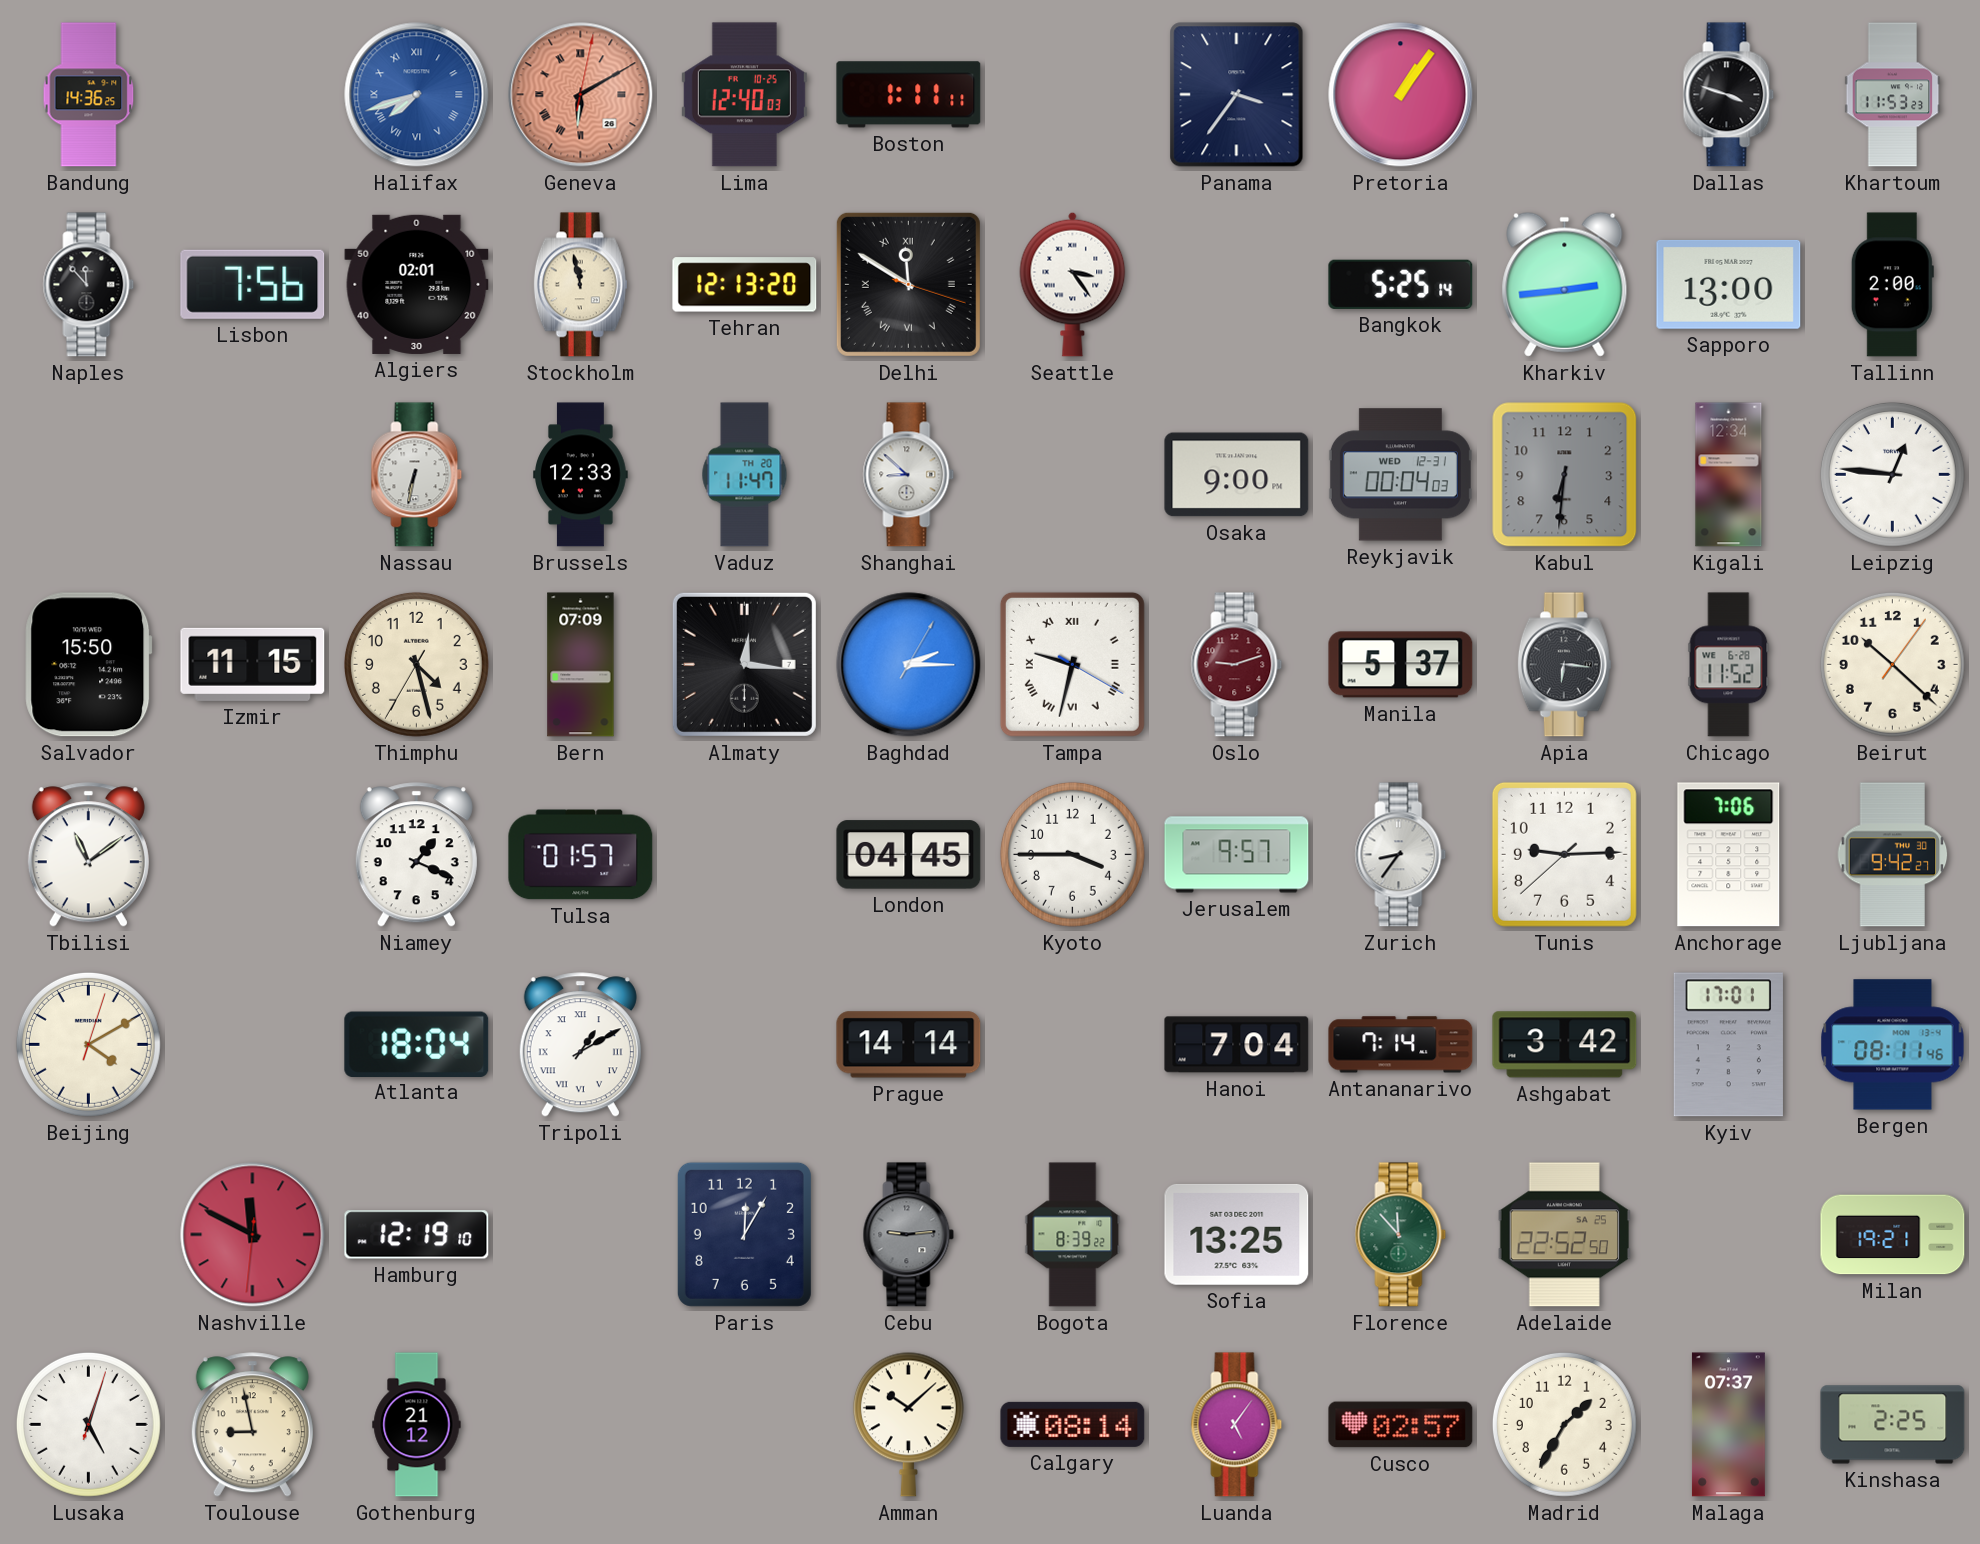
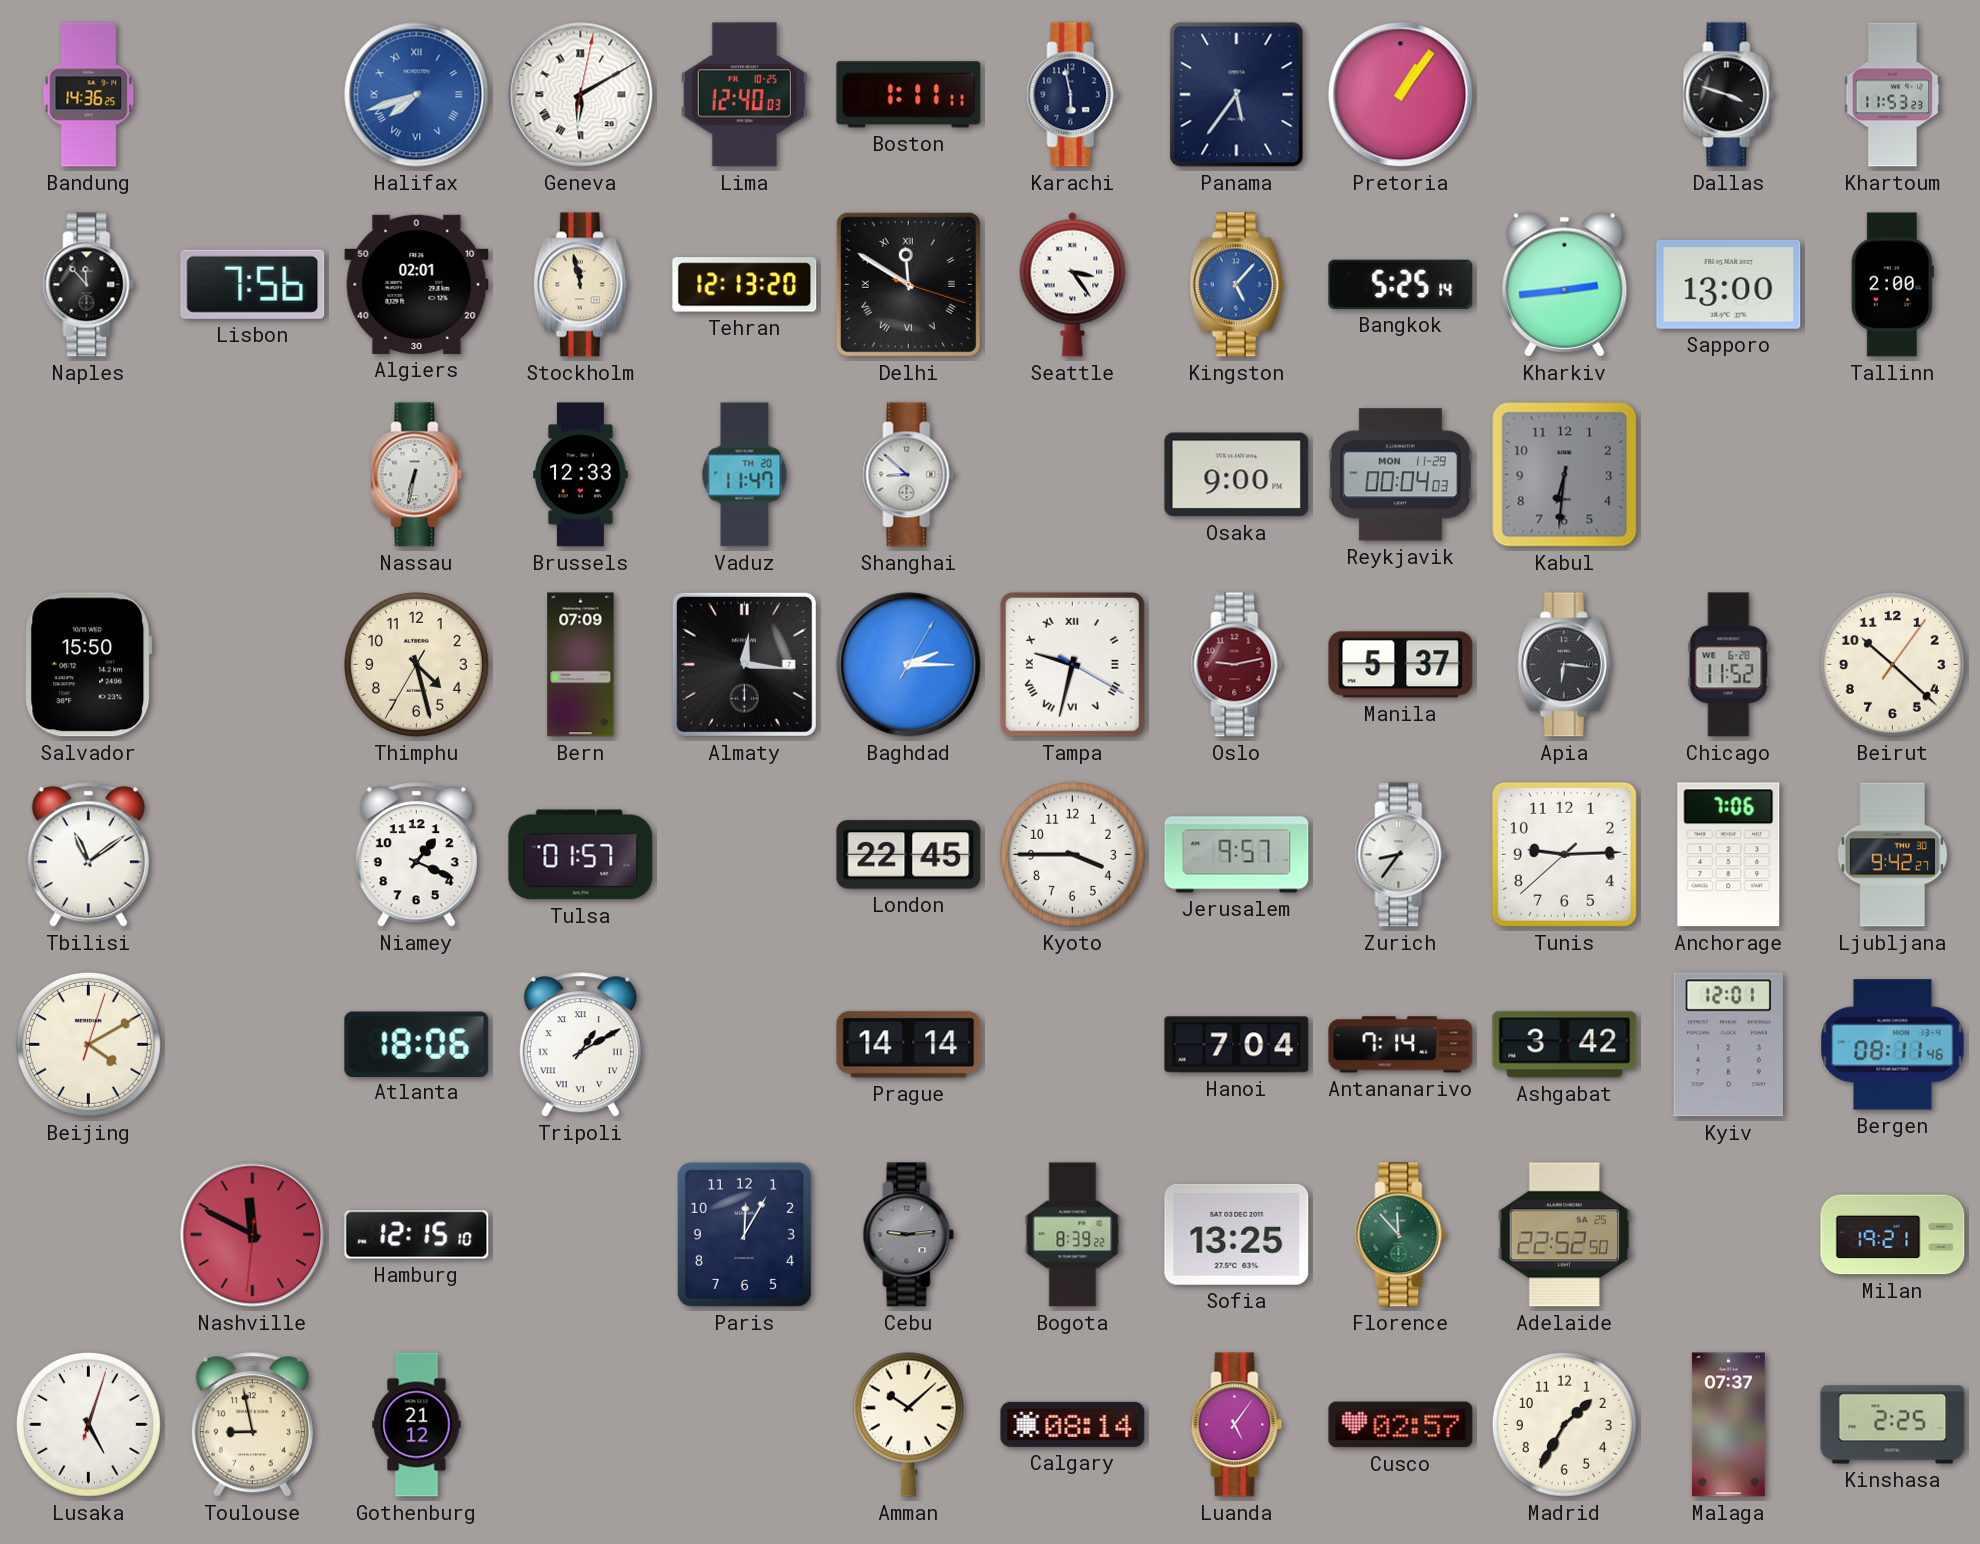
Geneva dial: salmon -> white
Karachi: none -> 5:58
Panama: 3:36 -> 5:36
Kingston: none -> 5:07
Reykjavik date: WED 12-31 -> MON 11-29
Kigali: 12:34 -> none
Leipzig: 12:46 -> none
Izmir: 11:15 -> none
Oslo: 9:12 -> 9:13
London: 04:45 -> 22:45
Atlanta: 18:04 -> 18:06
Kyiv: 17:01 -> 12:01
Hamburg: 12:19 -> 12:15
